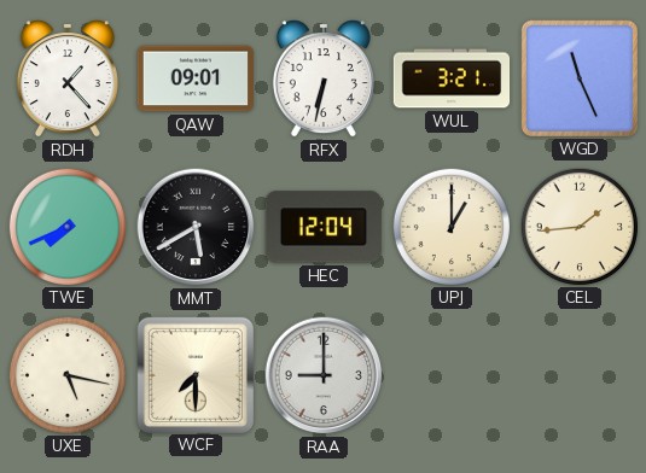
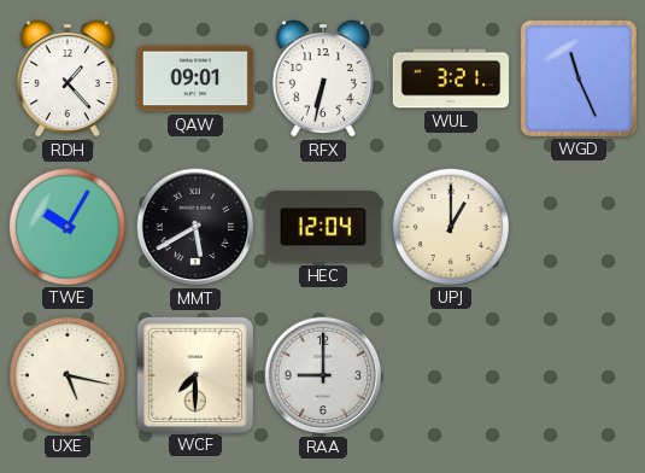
TWE: 7:41 -> 10:05
CEL: 1:44 -> none
